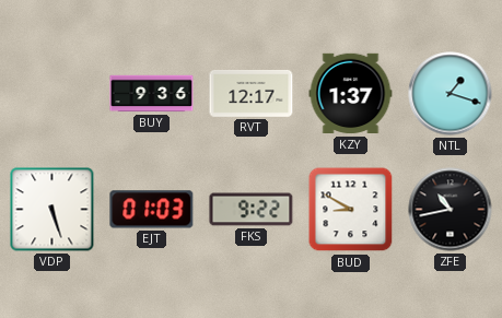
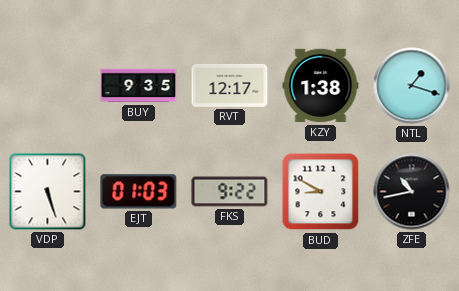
BUY: 9:36 -> 9:35
KZY: 1:37 -> 1:38
